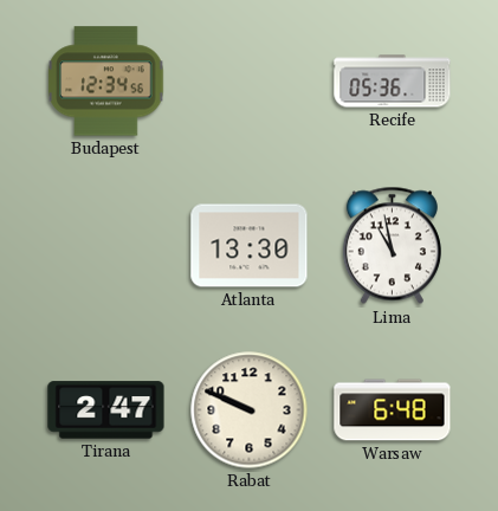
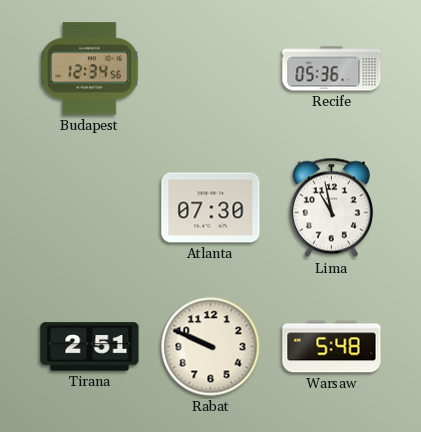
Atlanta: 13:30 -> 07:30
Tirana: 2:47 -> 2:51
Warsaw: 6:48 -> 5:48
